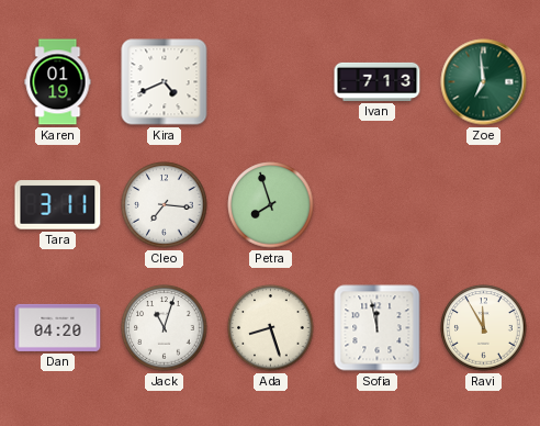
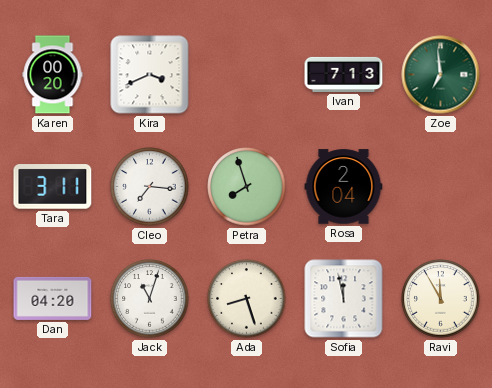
Karen: 01:19 -> 00:20
Kira: 4:41 -> 3:41
Rosa: none -> 2:04
